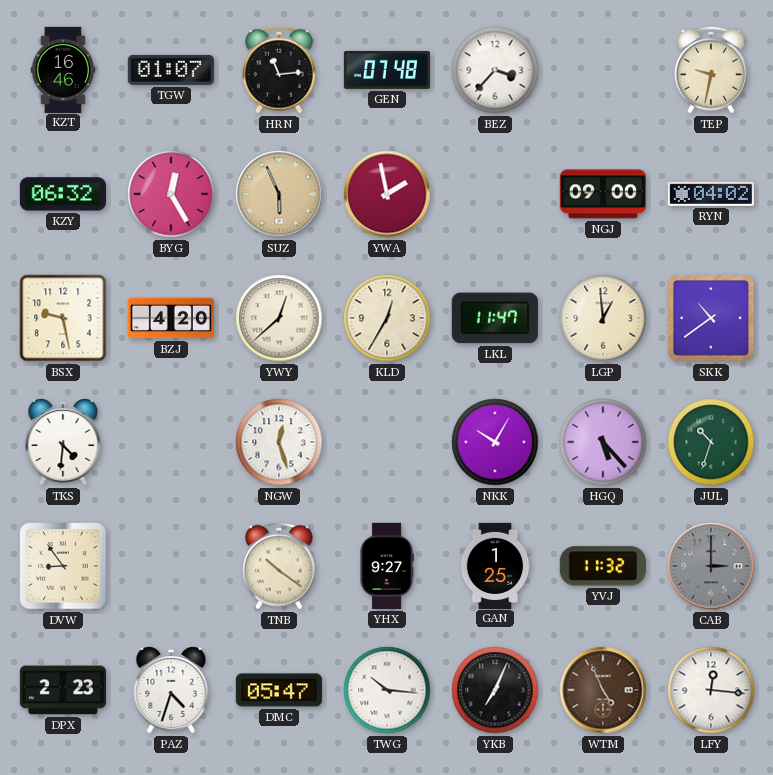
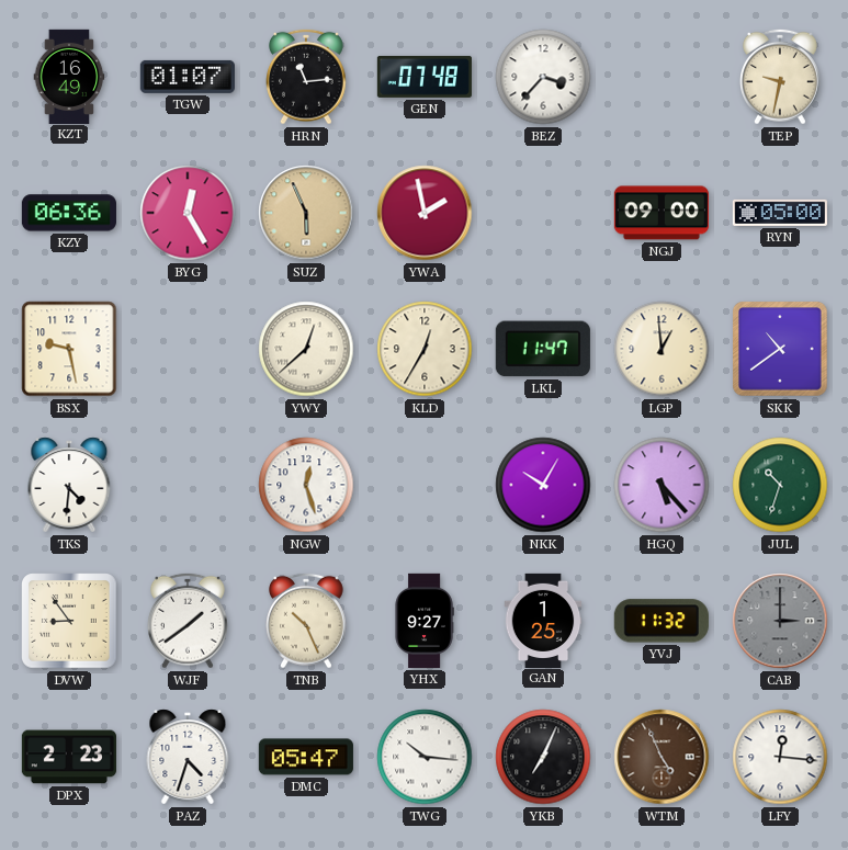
KZT: 16:46 -> 16:49
KZY: 06:32 -> 06:36
RYN: 04:02 -> 05:00
BZJ: 4:20 -> none
WJF: none -> 1:39
TNB: 10:21 -> 10:26
